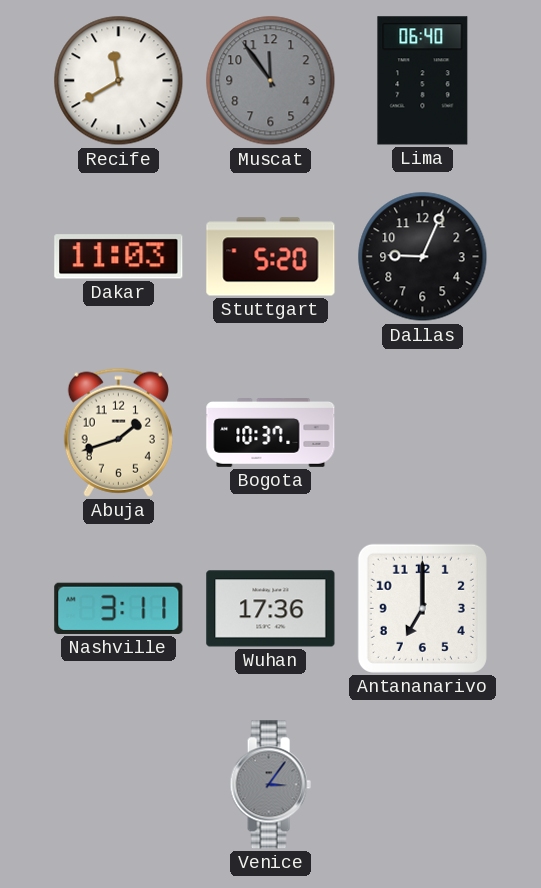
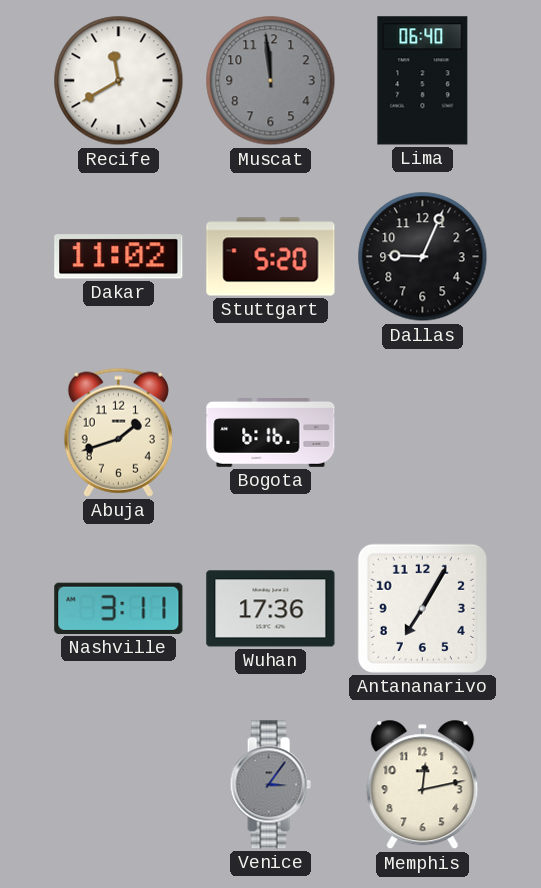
Muscat: 11:54 -> 11:59
Dakar: 11:03 -> 11:02
Bogota: 10:37 -> 6:16
Antananarivo: 7:00 -> 7:05
Memphis: none -> 12:13
